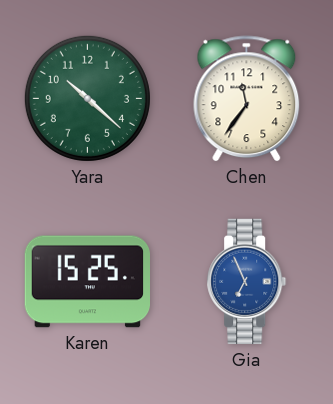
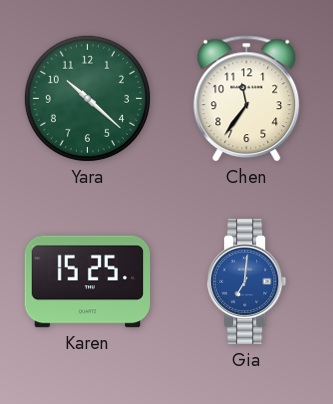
Gia: 6:56 -> 7:01
